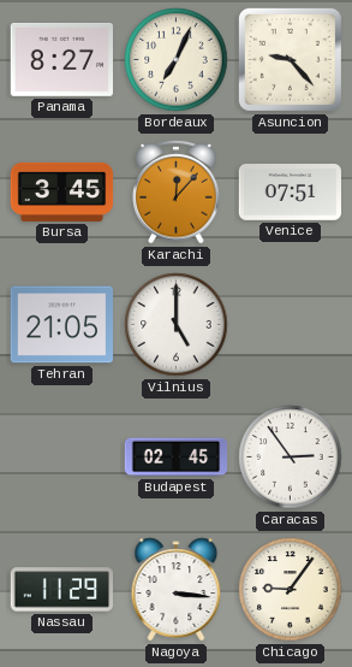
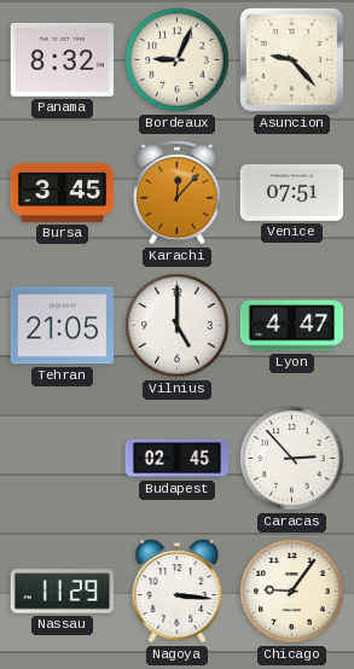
Panama: 8:27 -> 8:32
Bordeaux: 7:04 -> 9:04
Lyon: none -> 4:47
Caracas: 2:54 -> 2:53
